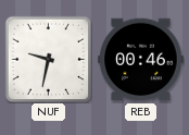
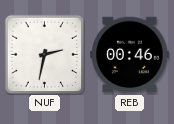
NUF: 9:32 -> 2:32
